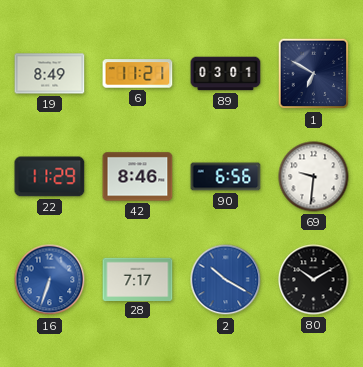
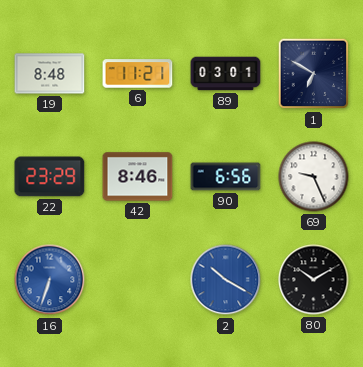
19: 8:49 -> 8:48
22: 11:29 -> 23:29
69: 9:31 -> 9:26
28: 7:17 -> none
